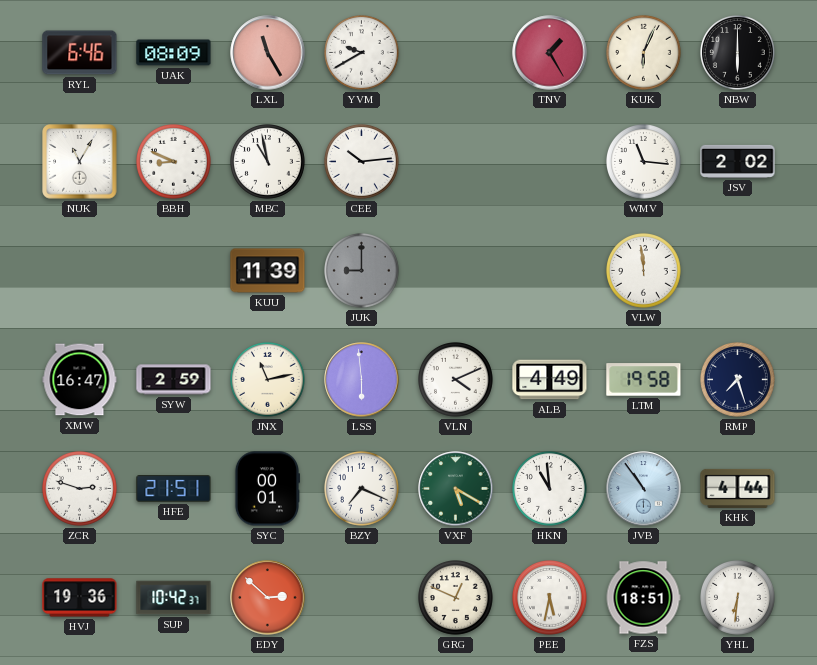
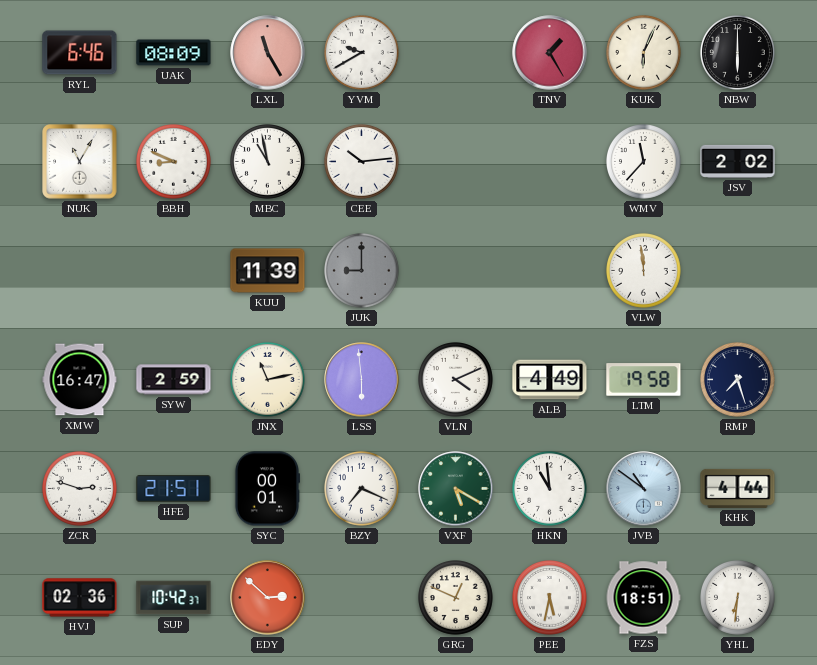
WMV: 11:16 -> 11:37
JVB: 10:54 -> 10:51
HVJ: 19:36 -> 02:36
